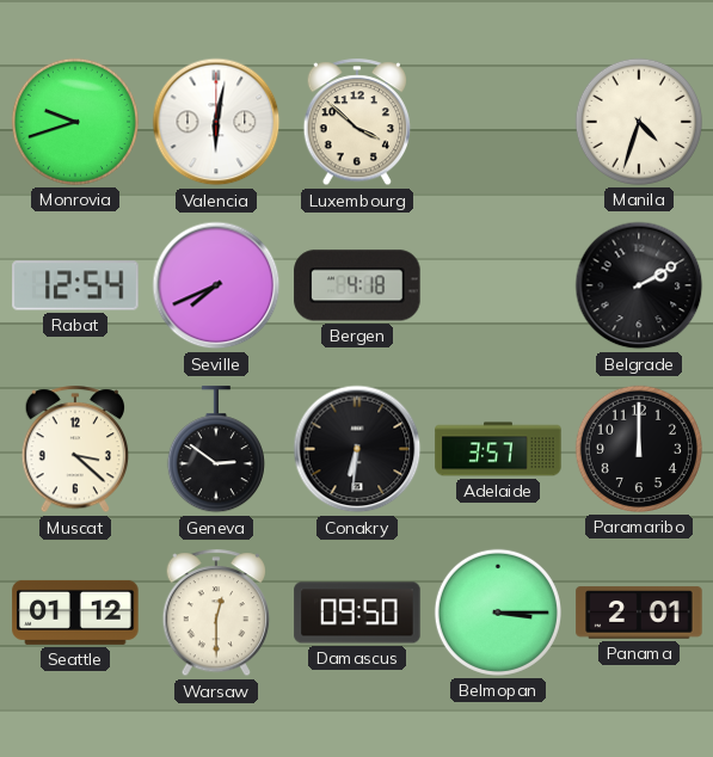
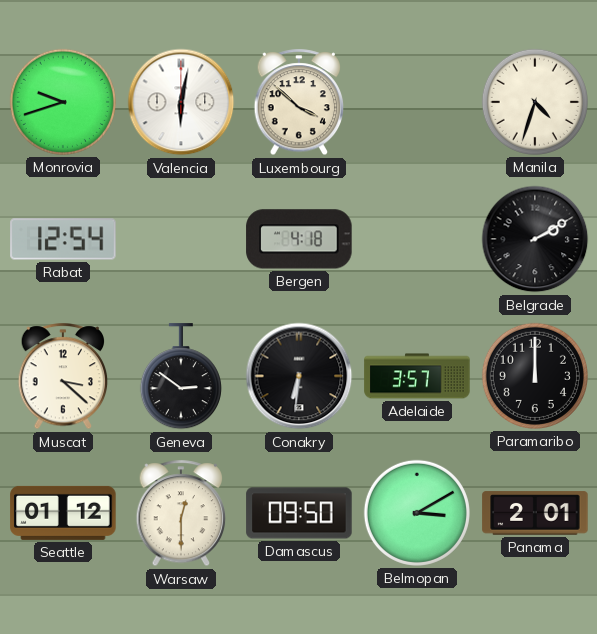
Seville: 7:41 -> none
Belmopan: 3:15 -> 3:10
